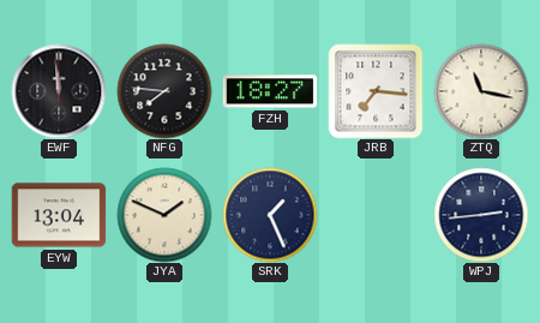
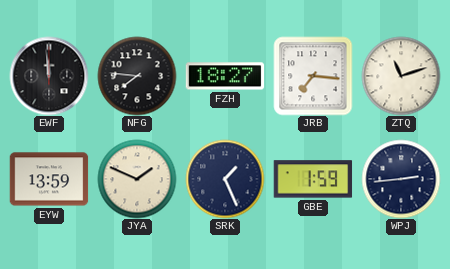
ZTQ: 11:17 -> 11:12
EYW: 13:04 -> 13:59
GBE: none -> 1:59
